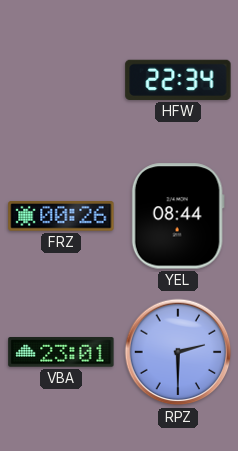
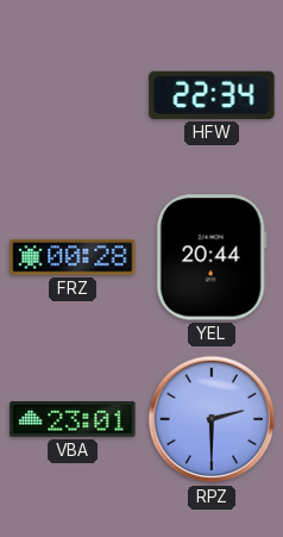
FRZ: 00:26 -> 00:28
YEL: 08:44 -> 20:44
